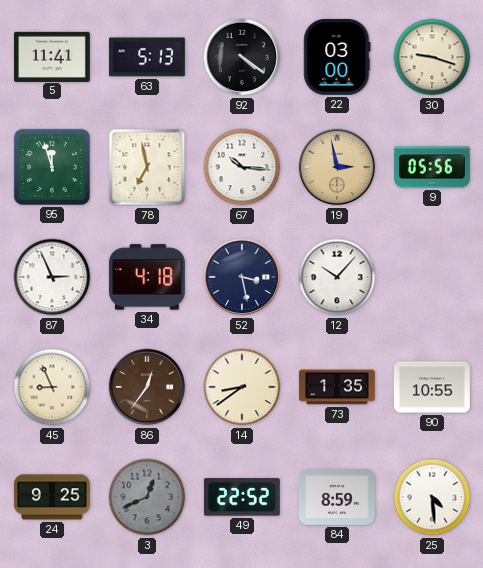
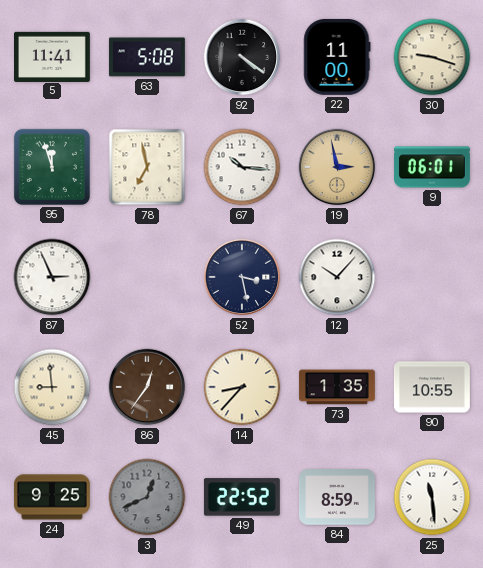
63: 5:13 -> 5:08
22: 03:00 -> 11:00
9: 05:56 -> 06:01
34: 4:18 -> none
45: 8:56 -> 8:59
14: 8:39 -> 8:37
25: 4:29 -> 11:29
